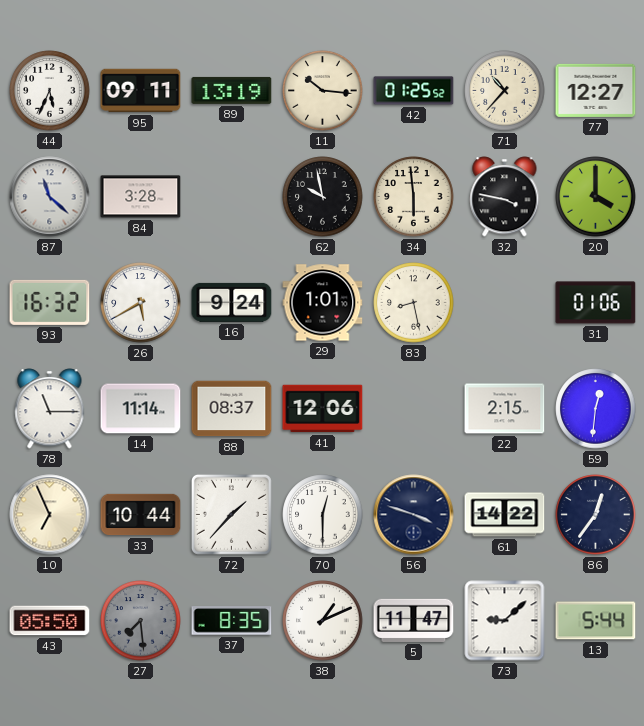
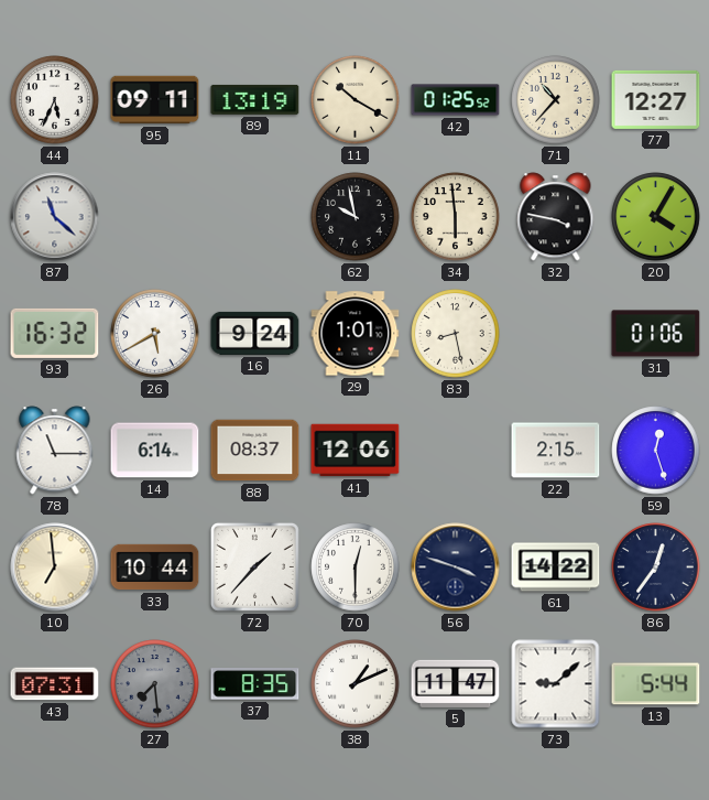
11: 10:16 -> 10:20
84: 3:28 -> none
20: 4:00 -> 4:05
14: 11:14 -> 6:14
59: 12:31 -> 12:27
10: 6:56 -> 6:59
43: 05:50 -> 07:31
